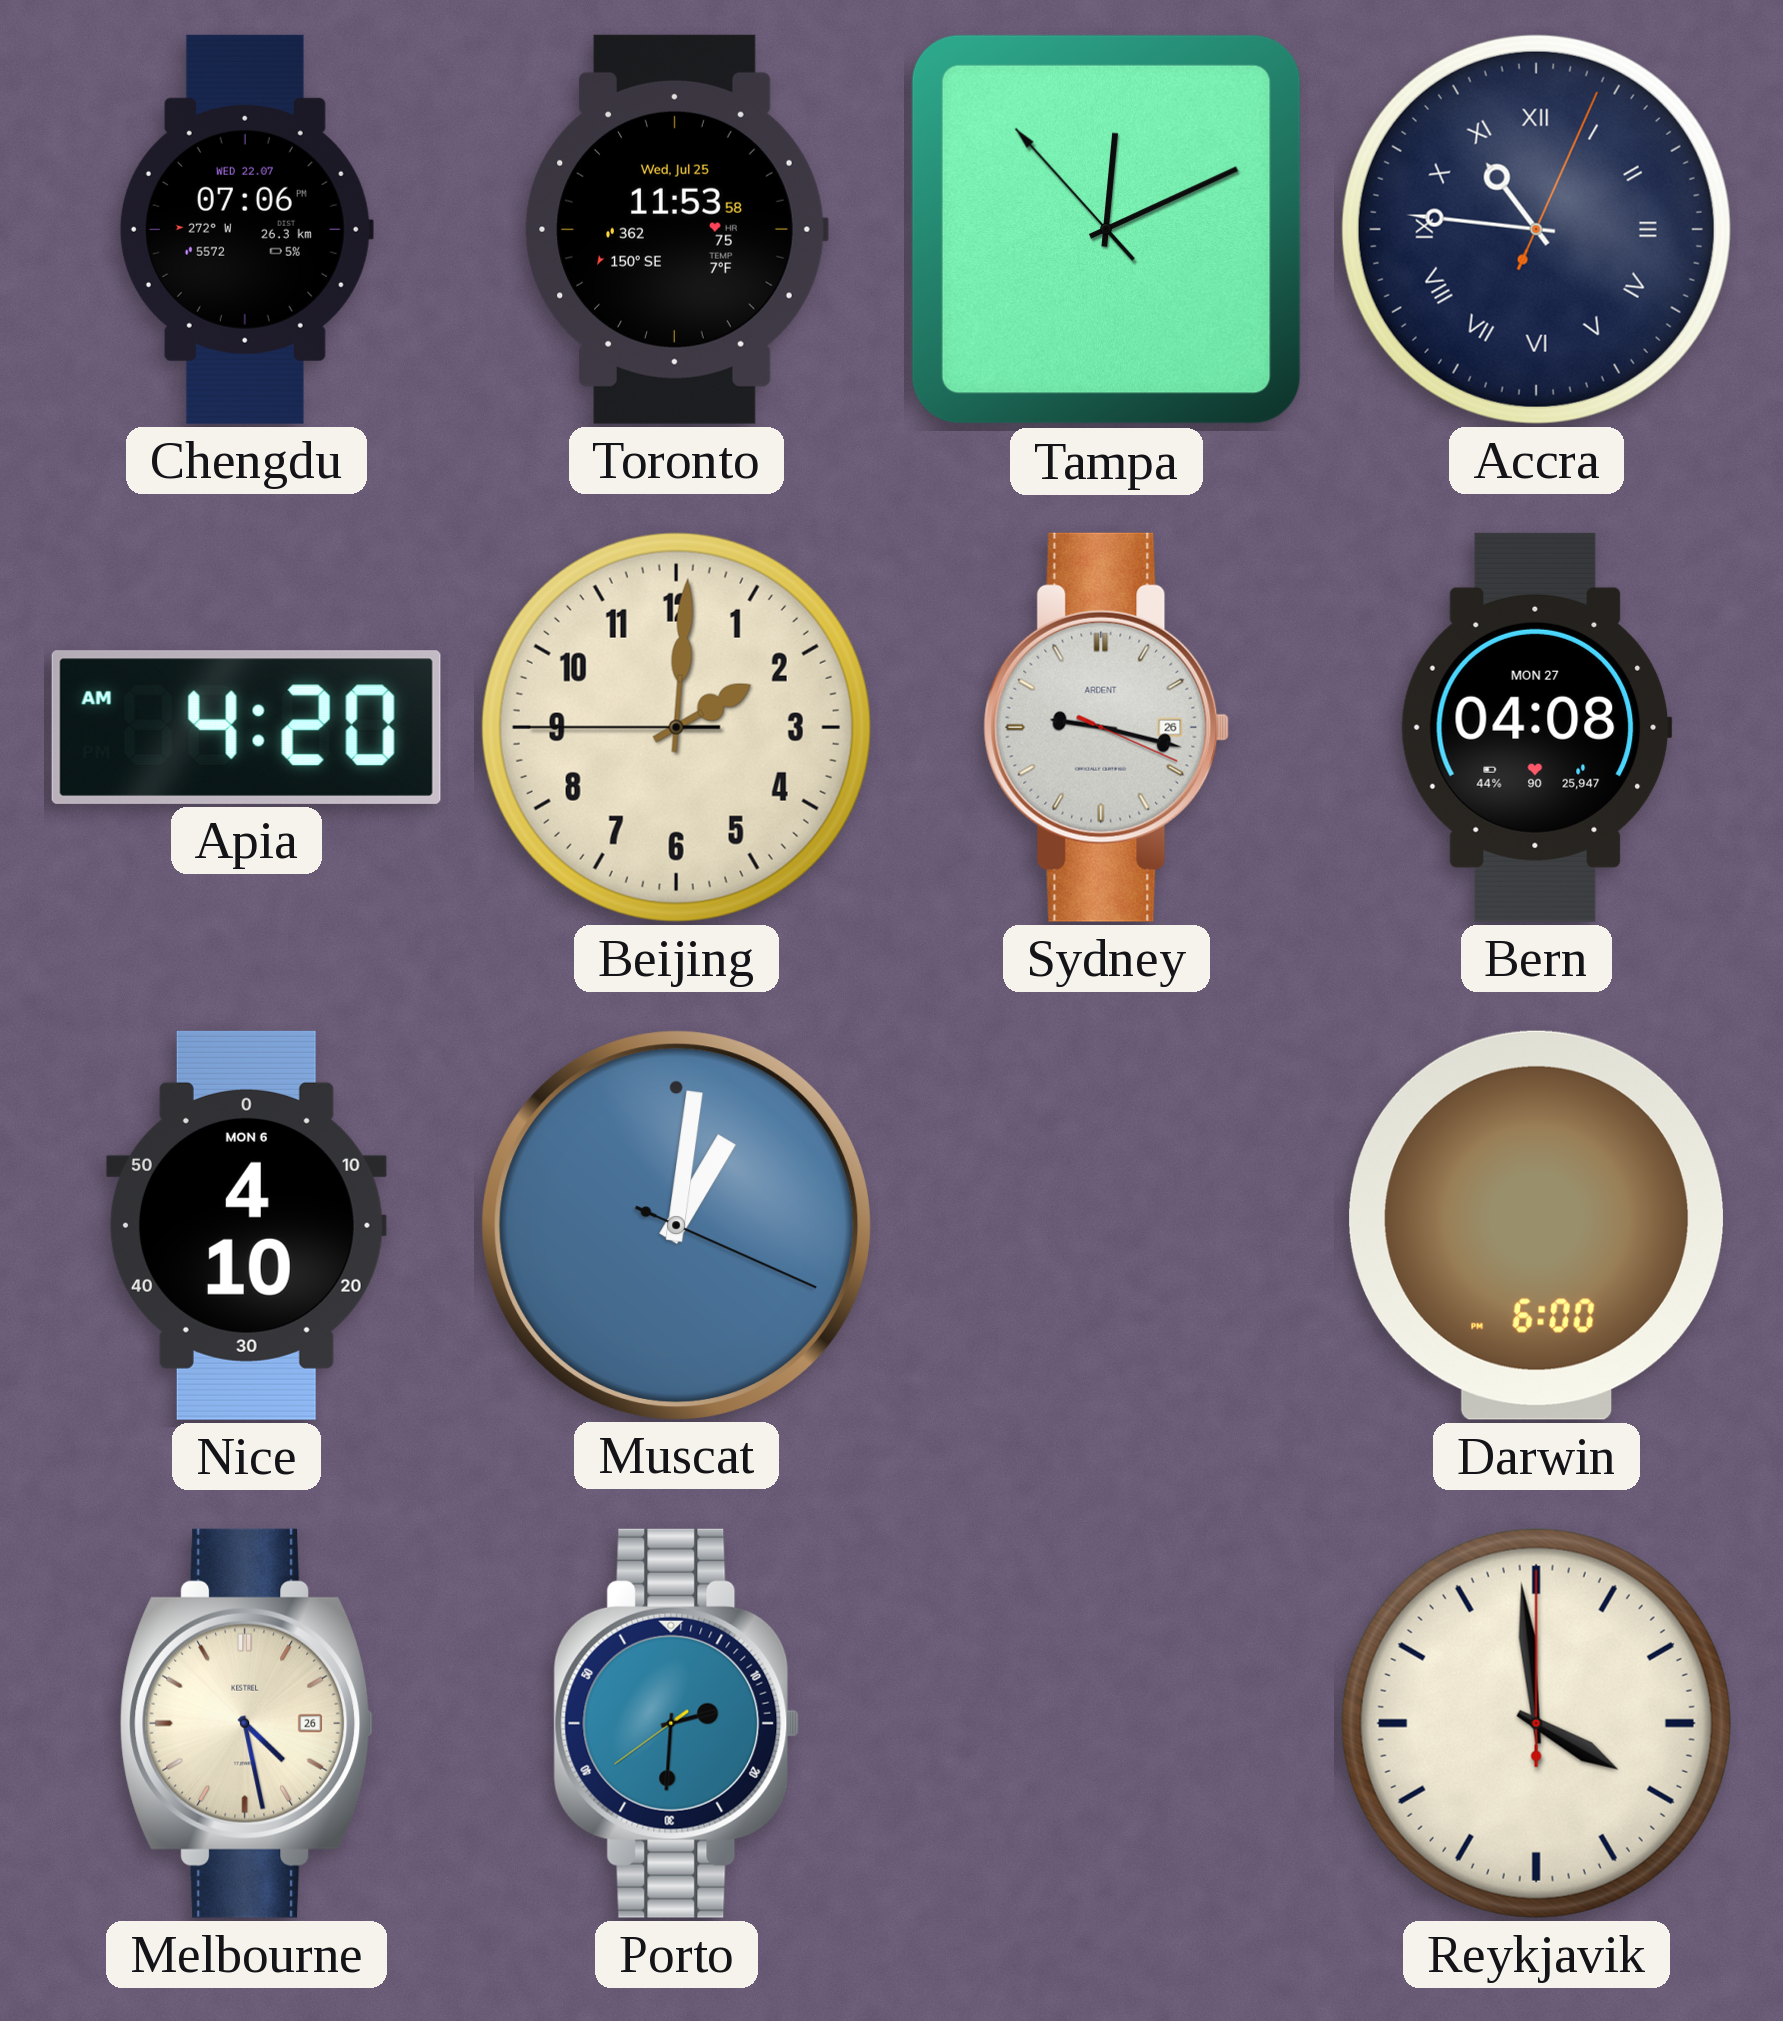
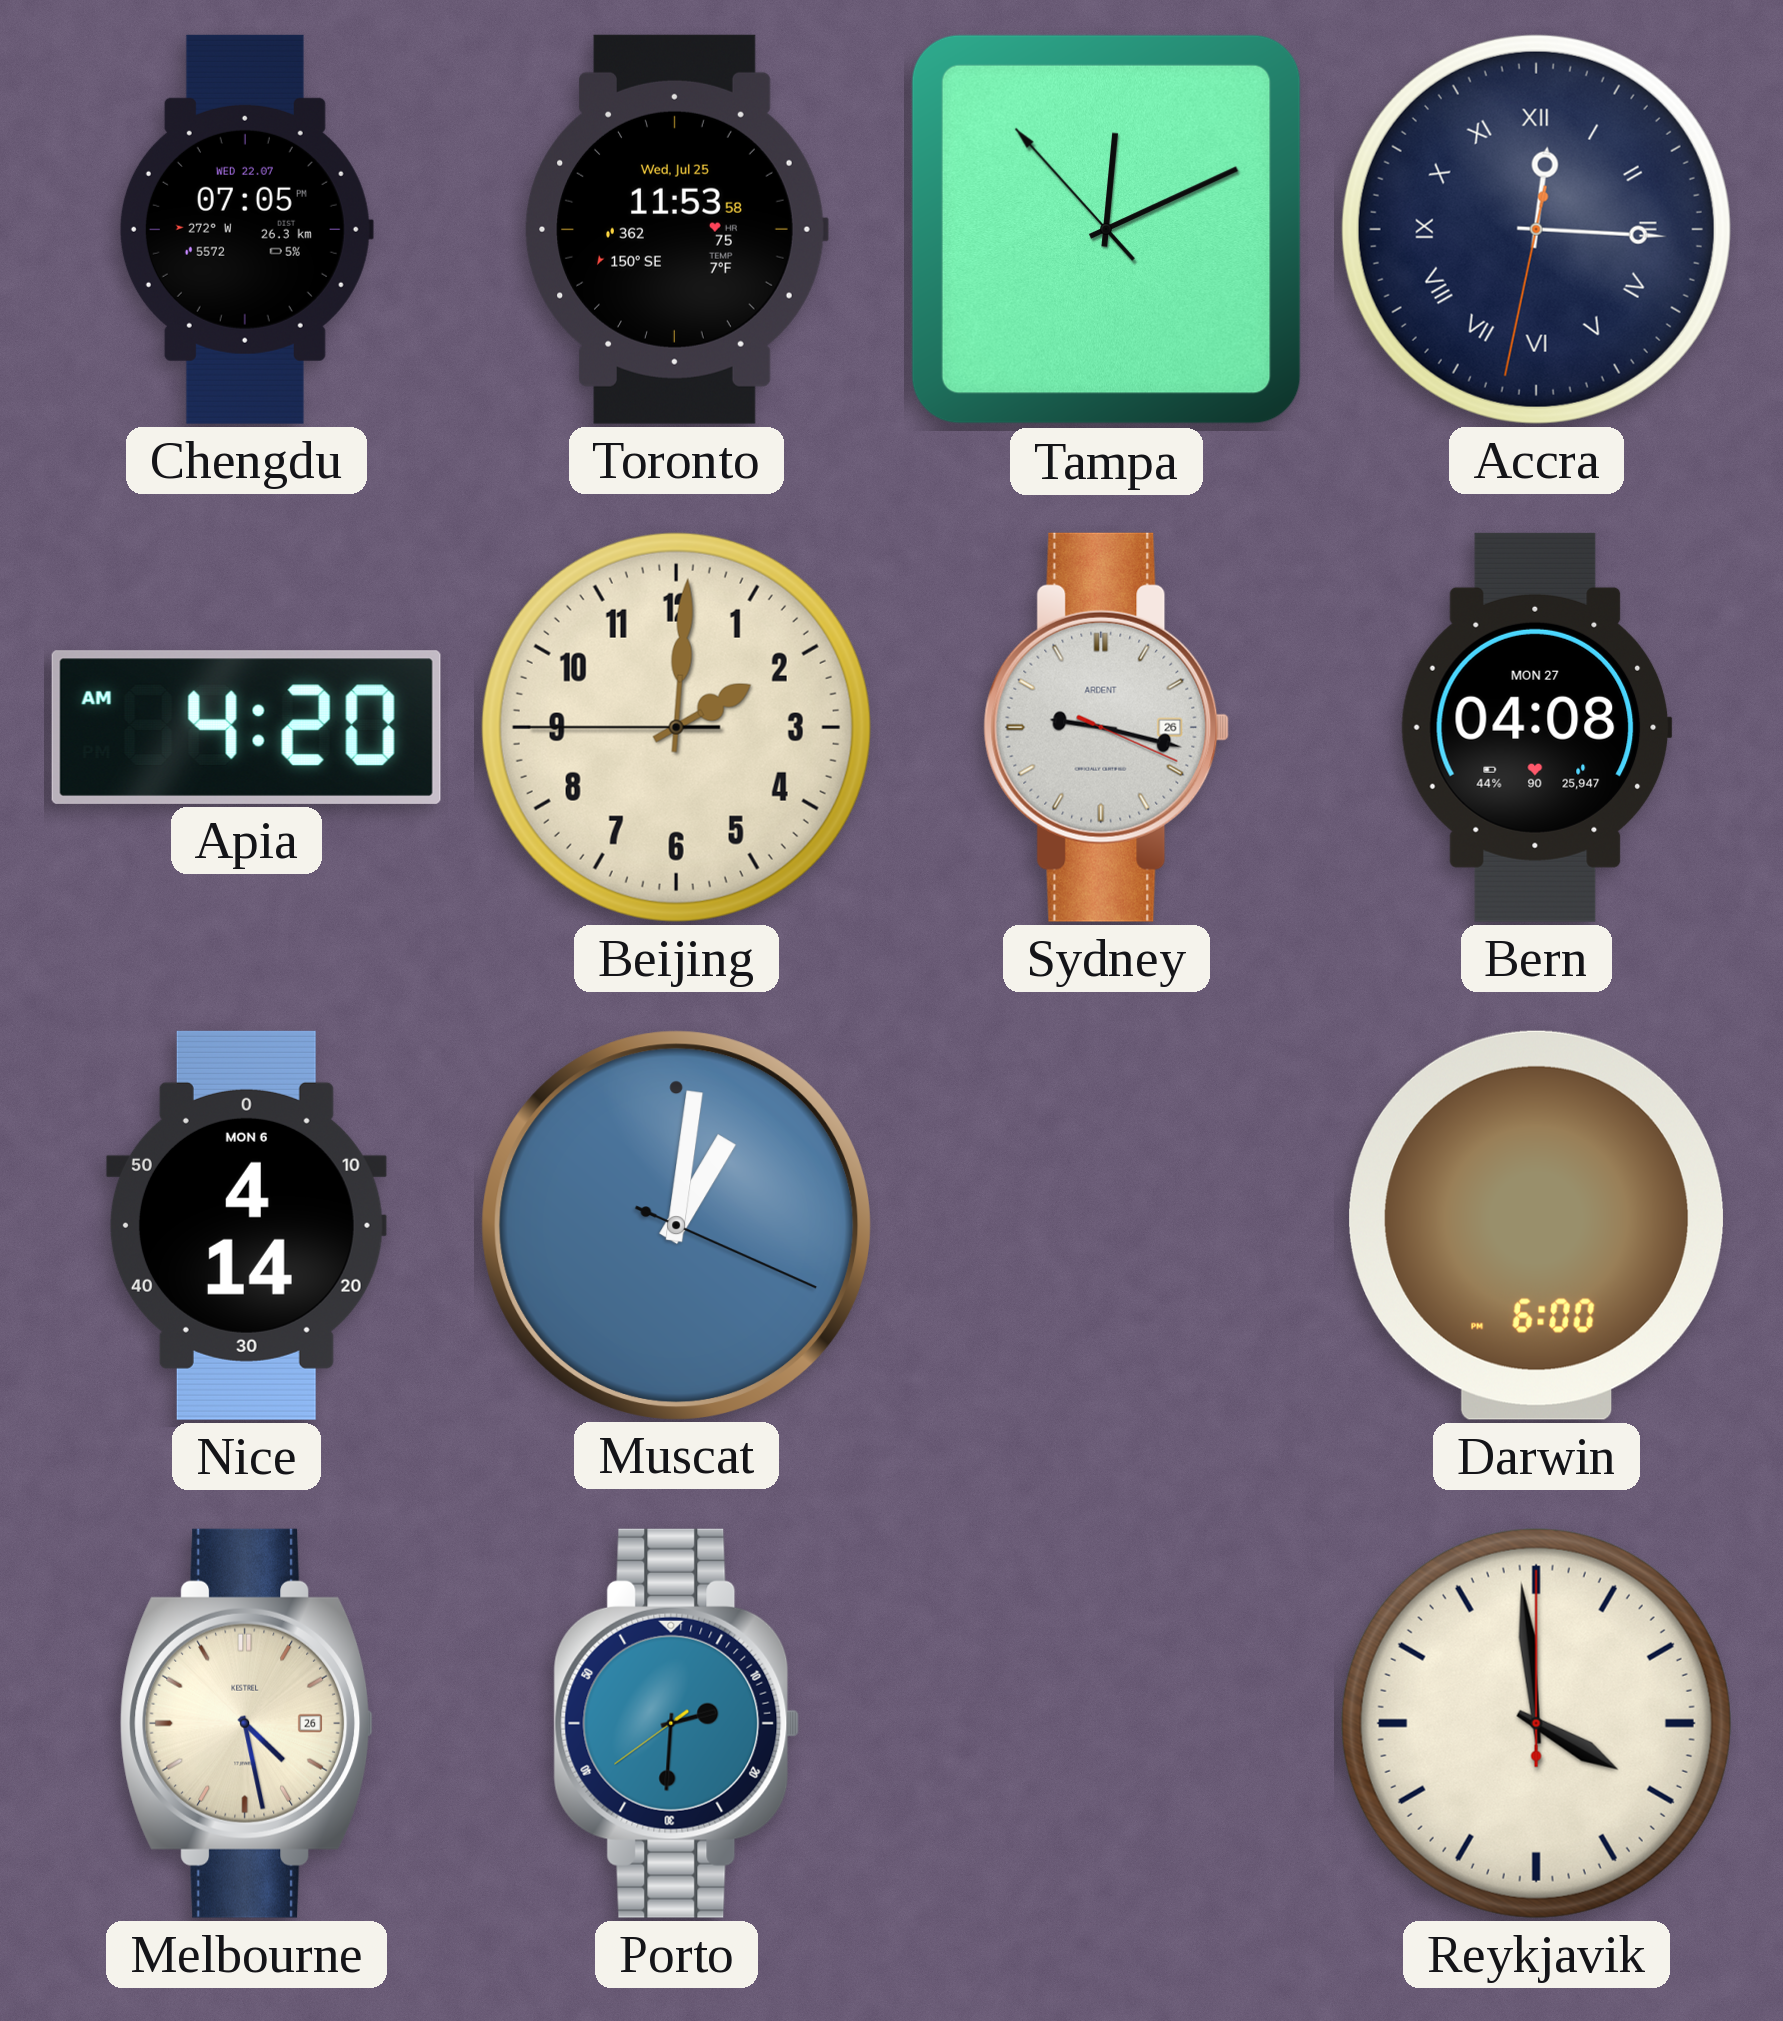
Chengdu: 07:06 -> 07:05
Accra: 10:46 -> 12:15
Nice: 4:10 -> 4:14
